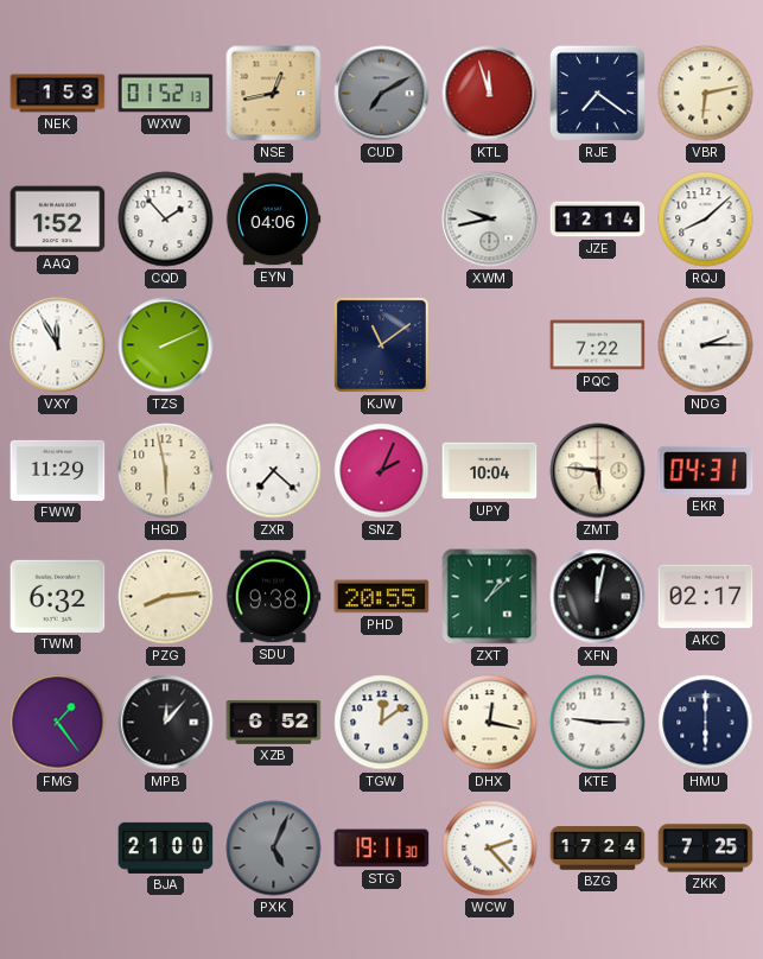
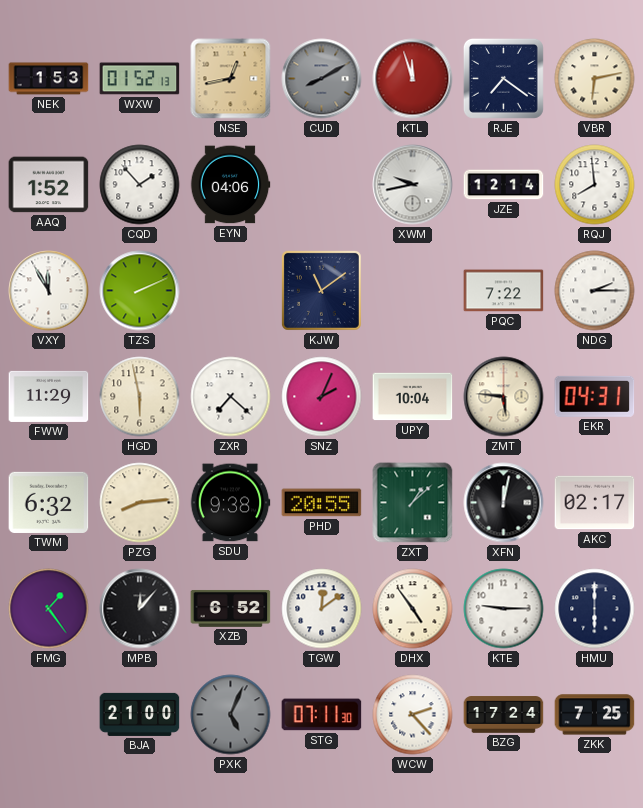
CUD: 7:10 -> 8:10
RQJ: 8:08 -> 7:59
DHX: 12:17 -> 4:54
STG: 19:11 -> 07:11
